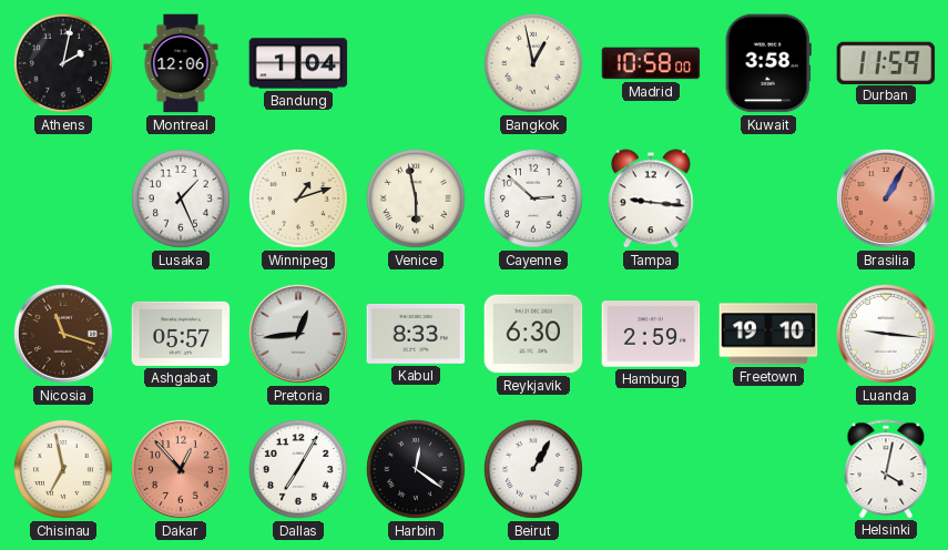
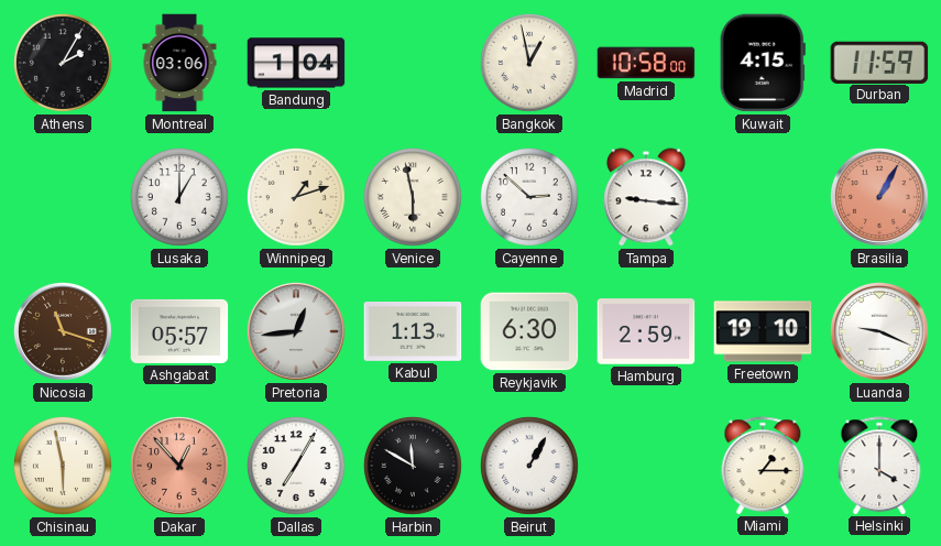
Athens: 2:02 -> 2:05
Montreal: 12:06 -> 03:06
Kuwait: 3:58 -> 4:15
Lusaka: 1:26 -> 1:00
Kabul: 8:33 -> 1:13
Luanda: 9:16 -> 9:19
Chisinau: 6:58 -> 5:58
Harbin: 12:21 -> 11:50
Miami: none -> 1:15
Helsinki: 4:02 -> 4:00
